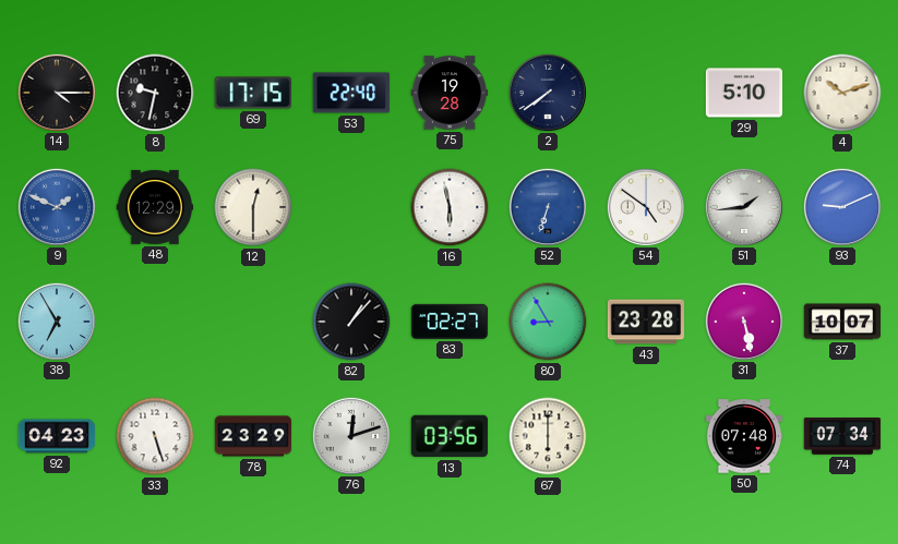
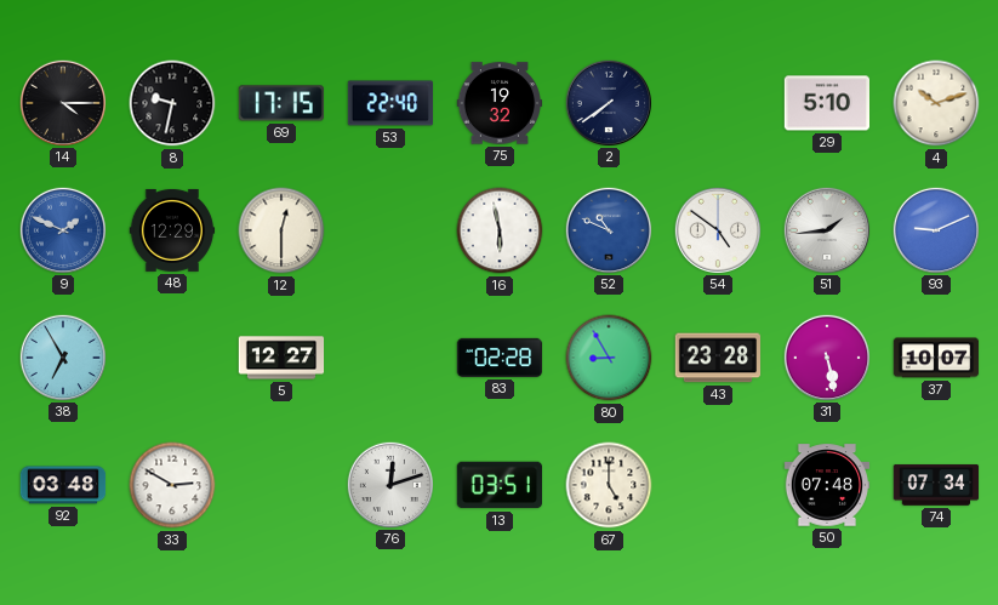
75: 19:28 -> 19:32
52: 6:33 -> 10:49
5: none -> 12:27
82: 1:07 -> none
83: 02:27 -> 02:28
92: 04:23 -> 03:48
33: 5:27 -> 2:50
78: 23:29 -> none
13: 03:56 -> 03:51
67: 6:00 -> 5:00
